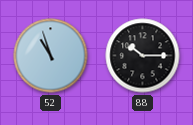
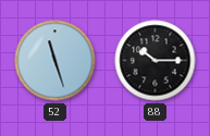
52: 10:57 -> 11:27
